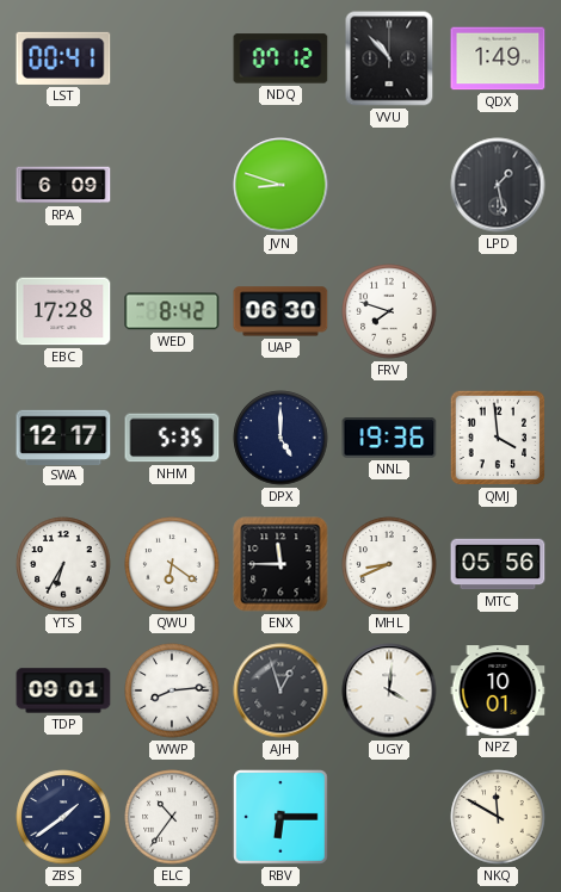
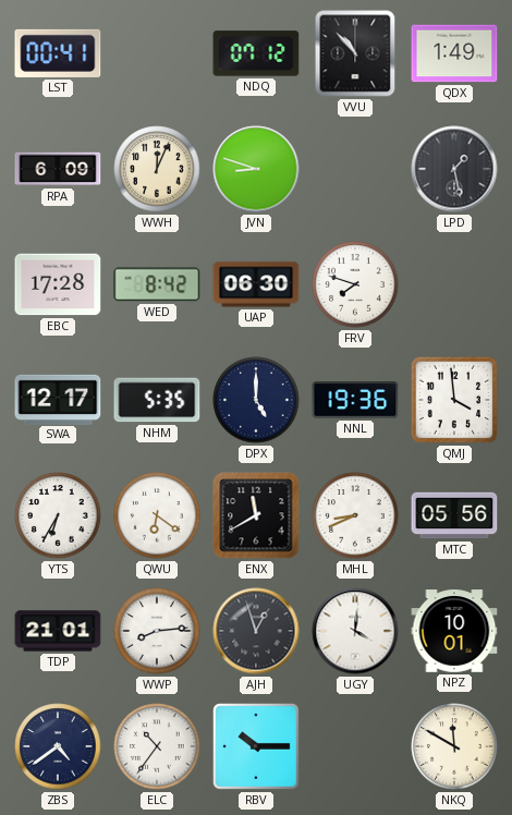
WWH: none -> 12:04
ENX: 11:45 -> 11:40
TDP: 09:01 -> 21:01
ZBS: 1:39 -> 4:39
RBV: 6:15 -> 10:15
